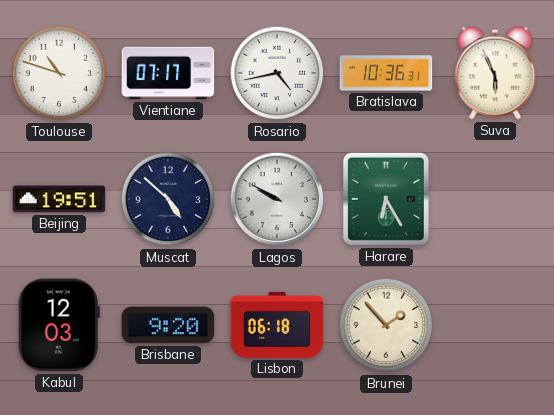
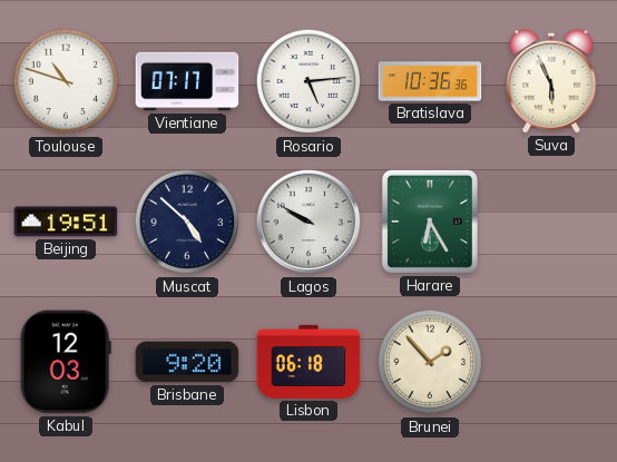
Rosario: 4:43 -> 5:14
Bratislava: 10:36:31 -> 10:36:36
